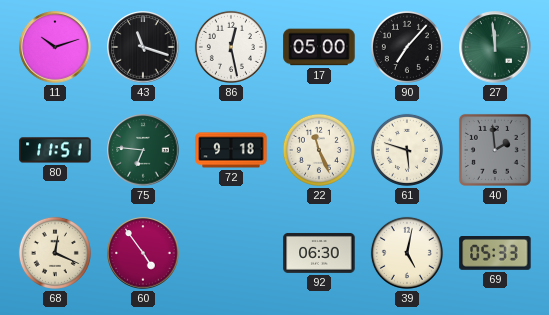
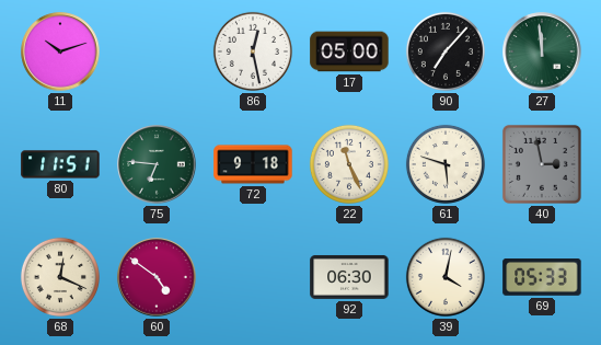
43: 11:18 -> none
40: 1:59 -> 2:58
60: 4:54 -> 4:51
39: 5:02 -> 4:02
